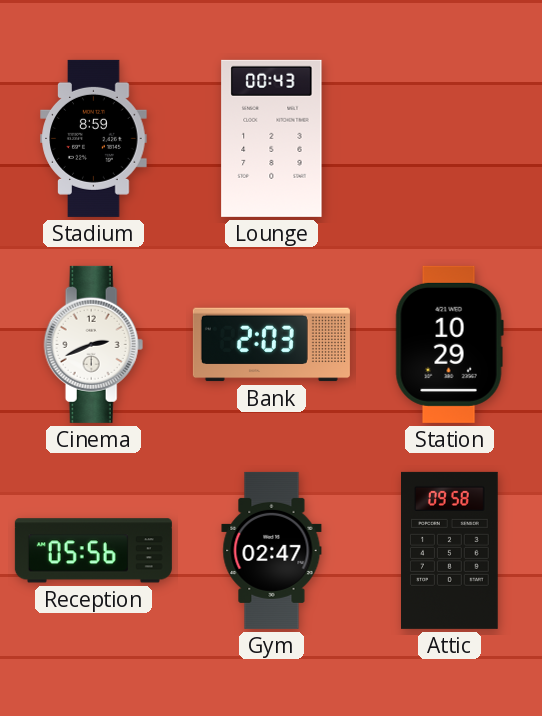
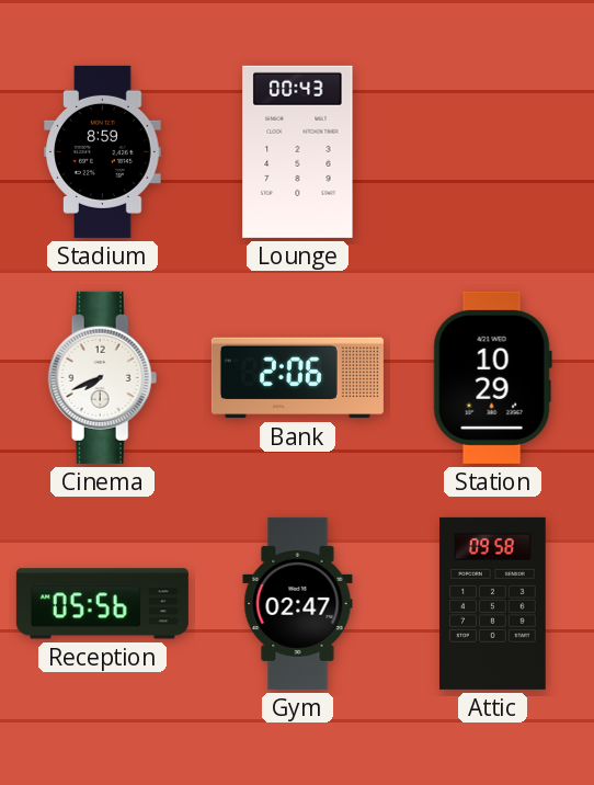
Cinema: 2:41 -> 7:41
Bank: 2:03 -> 2:06
